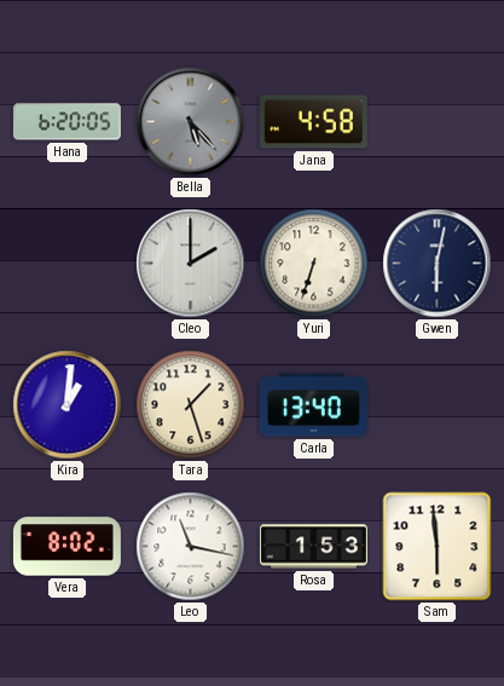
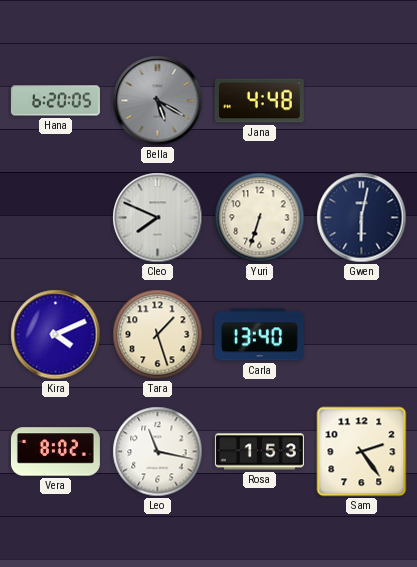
Bella: 5:23 -> 5:20
Jana: 4:58 -> 4:48
Cleo: 2:00 -> 7:49
Kira: 1:01 -> 4:11
Sam: 5:59 -> 2:24
